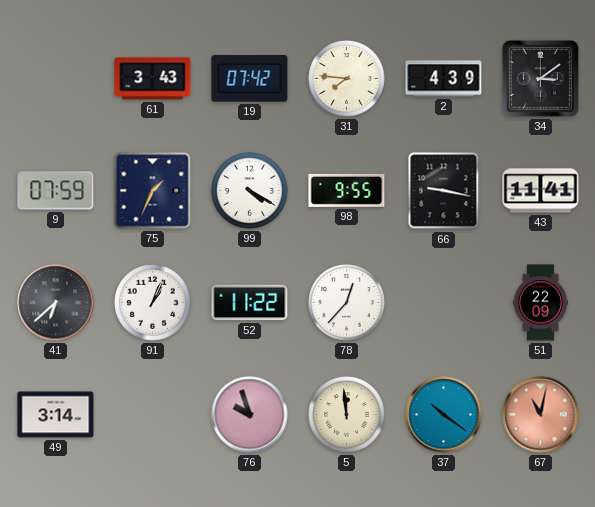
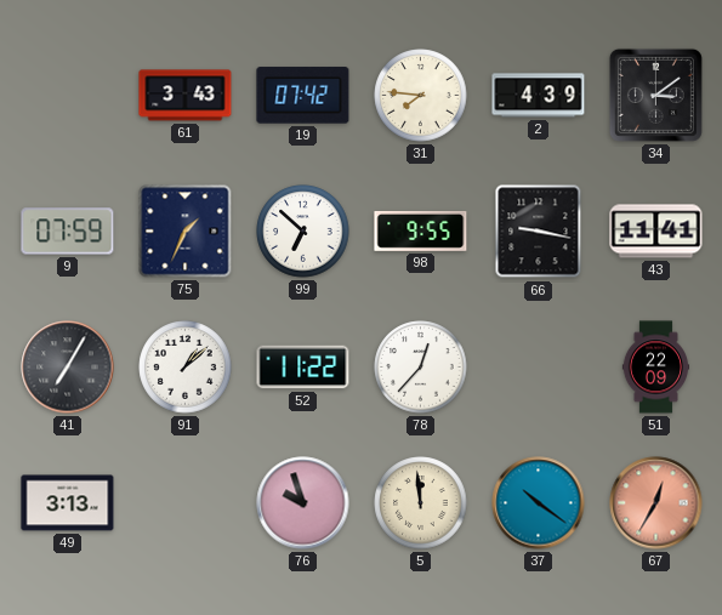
99: 4:20 -> 6:52
41: 6:38 -> 7:05
91: 1:04 -> 1:08
49: 3:14 -> 3:13
67: 11:02 -> 12:35
